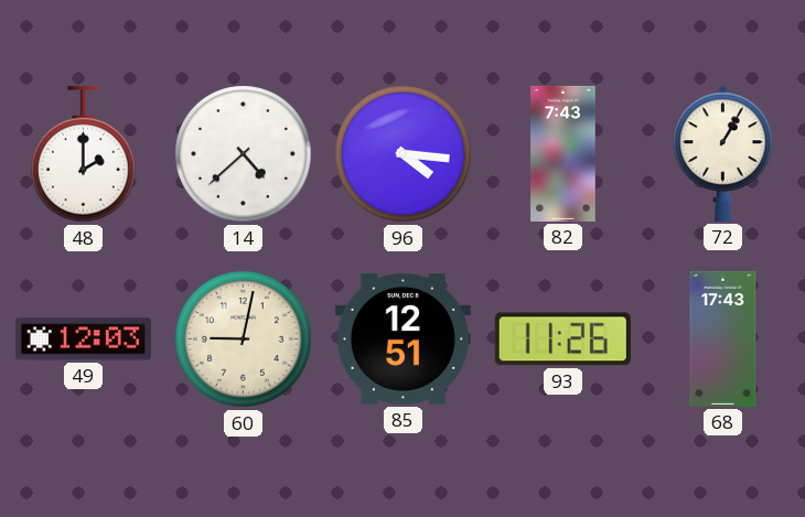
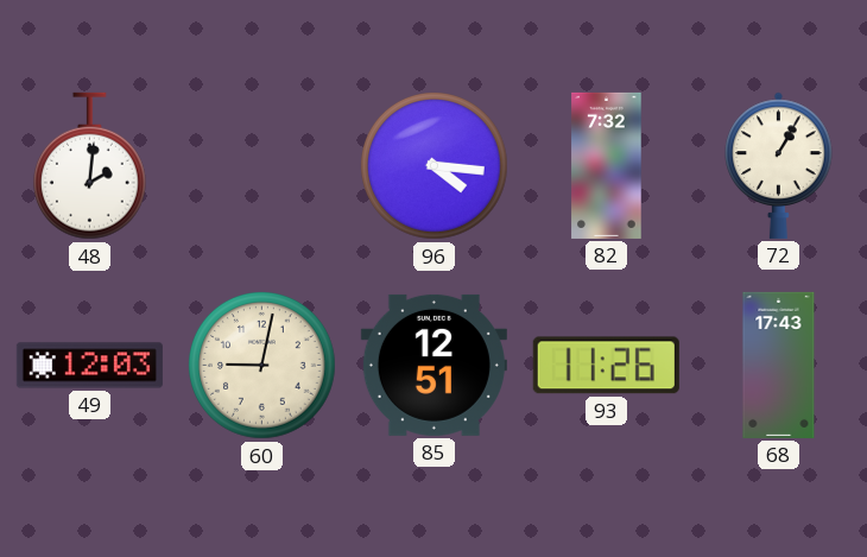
48: 2:00 -> 2:01
14: 4:38 -> none
82: 7:43 -> 7:32
